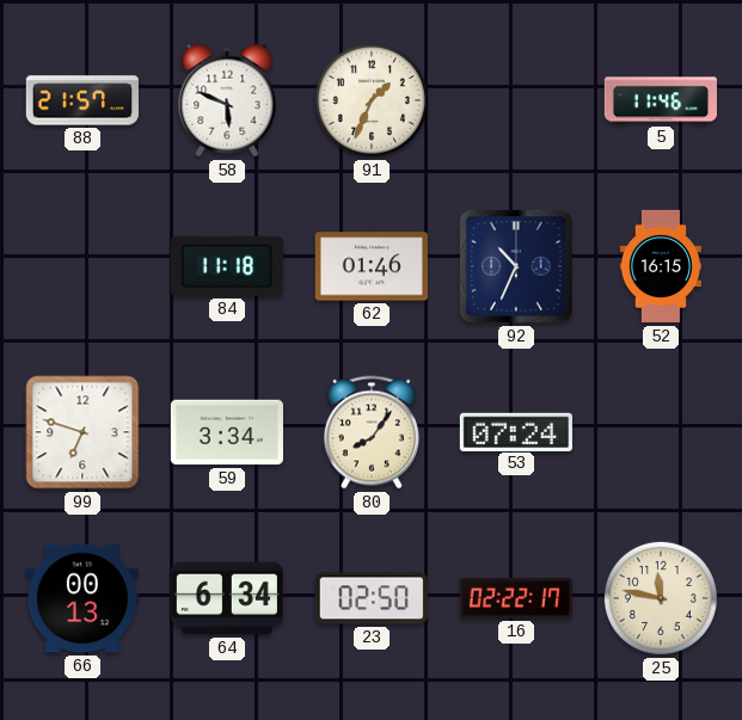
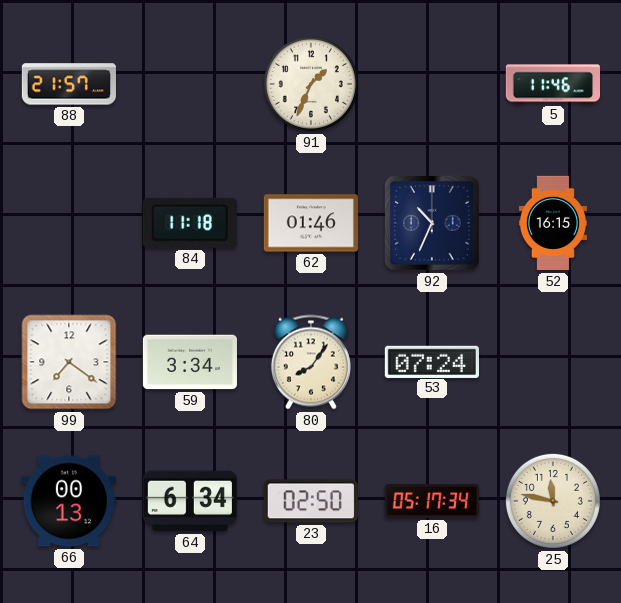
58: 5:49 -> none
99: 6:48 -> 7:21
16: 02:22 -> 05:17
